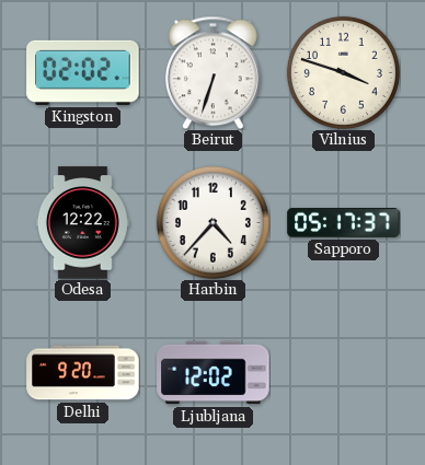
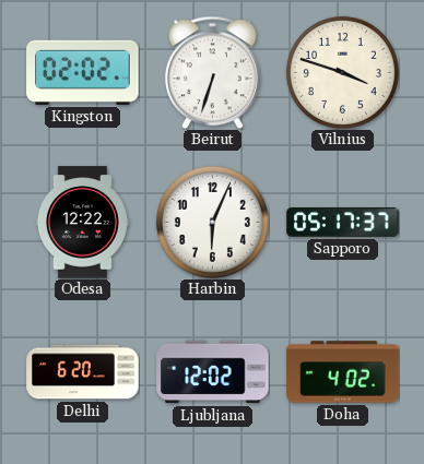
Harbin: 4:37 -> 6:04
Delhi: 9:20 -> 6:20
Doha: none -> 4:02
